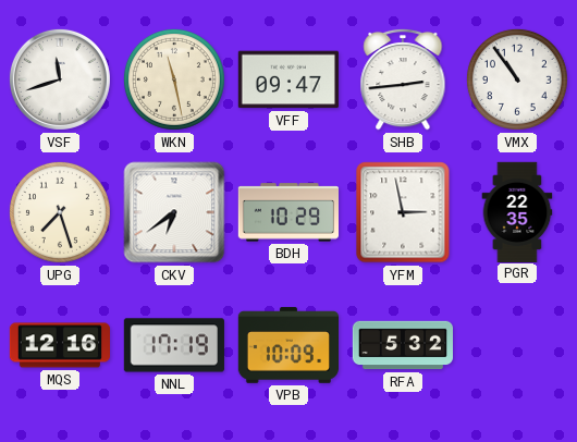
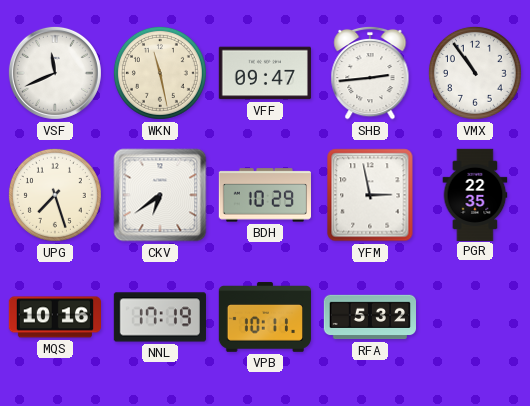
VSF: 11:42 -> 11:41
MQS: 12:16 -> 10:16
VPB: 10:09 -> 10:11
